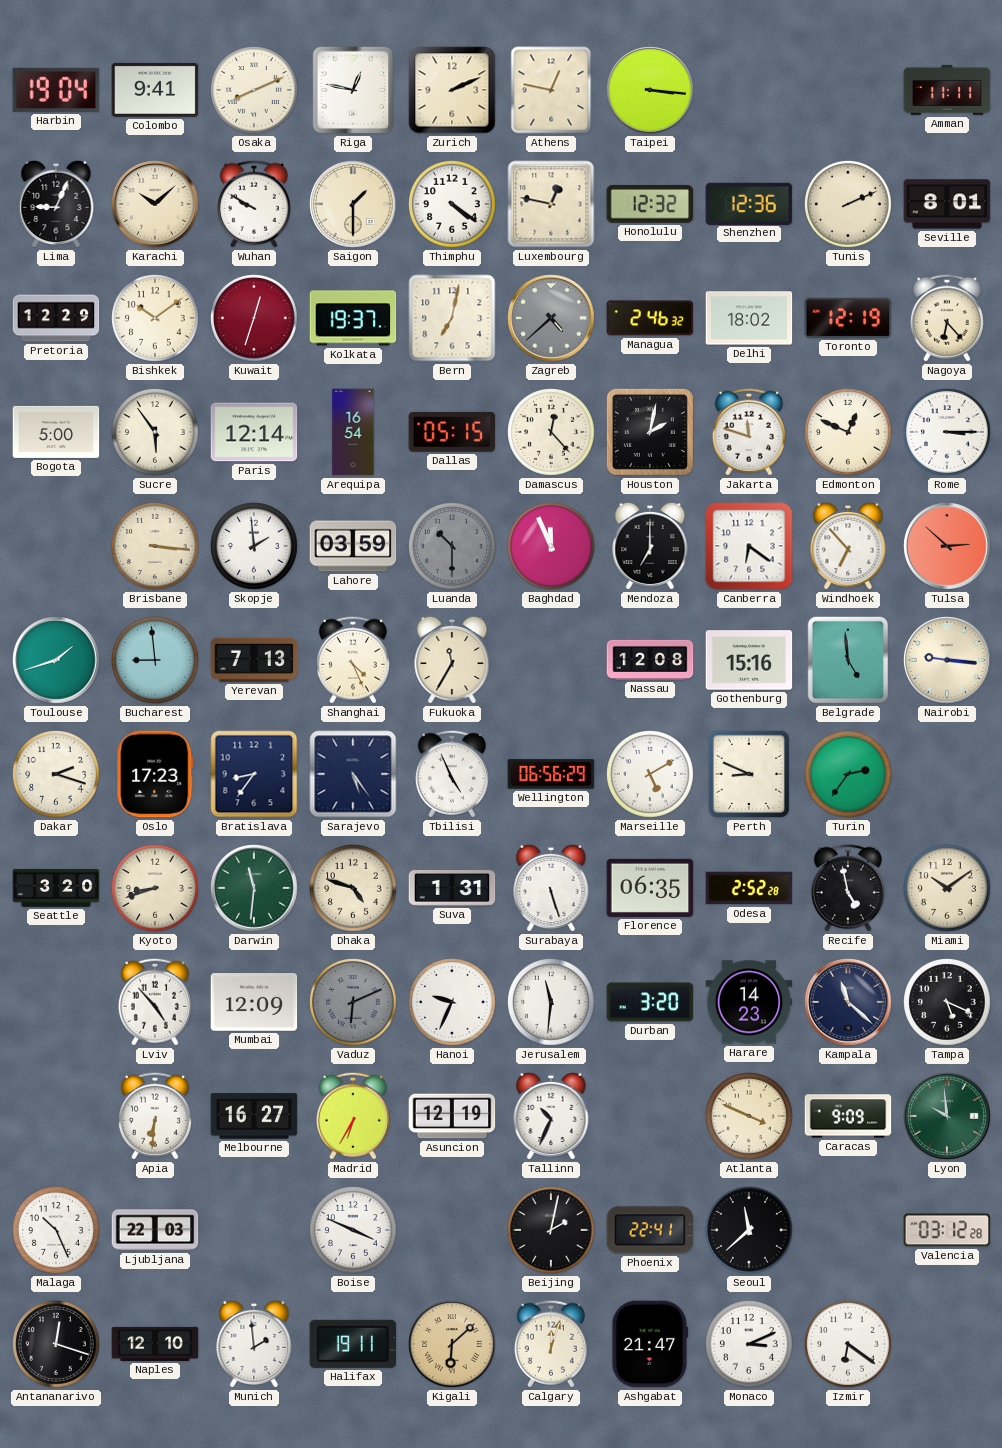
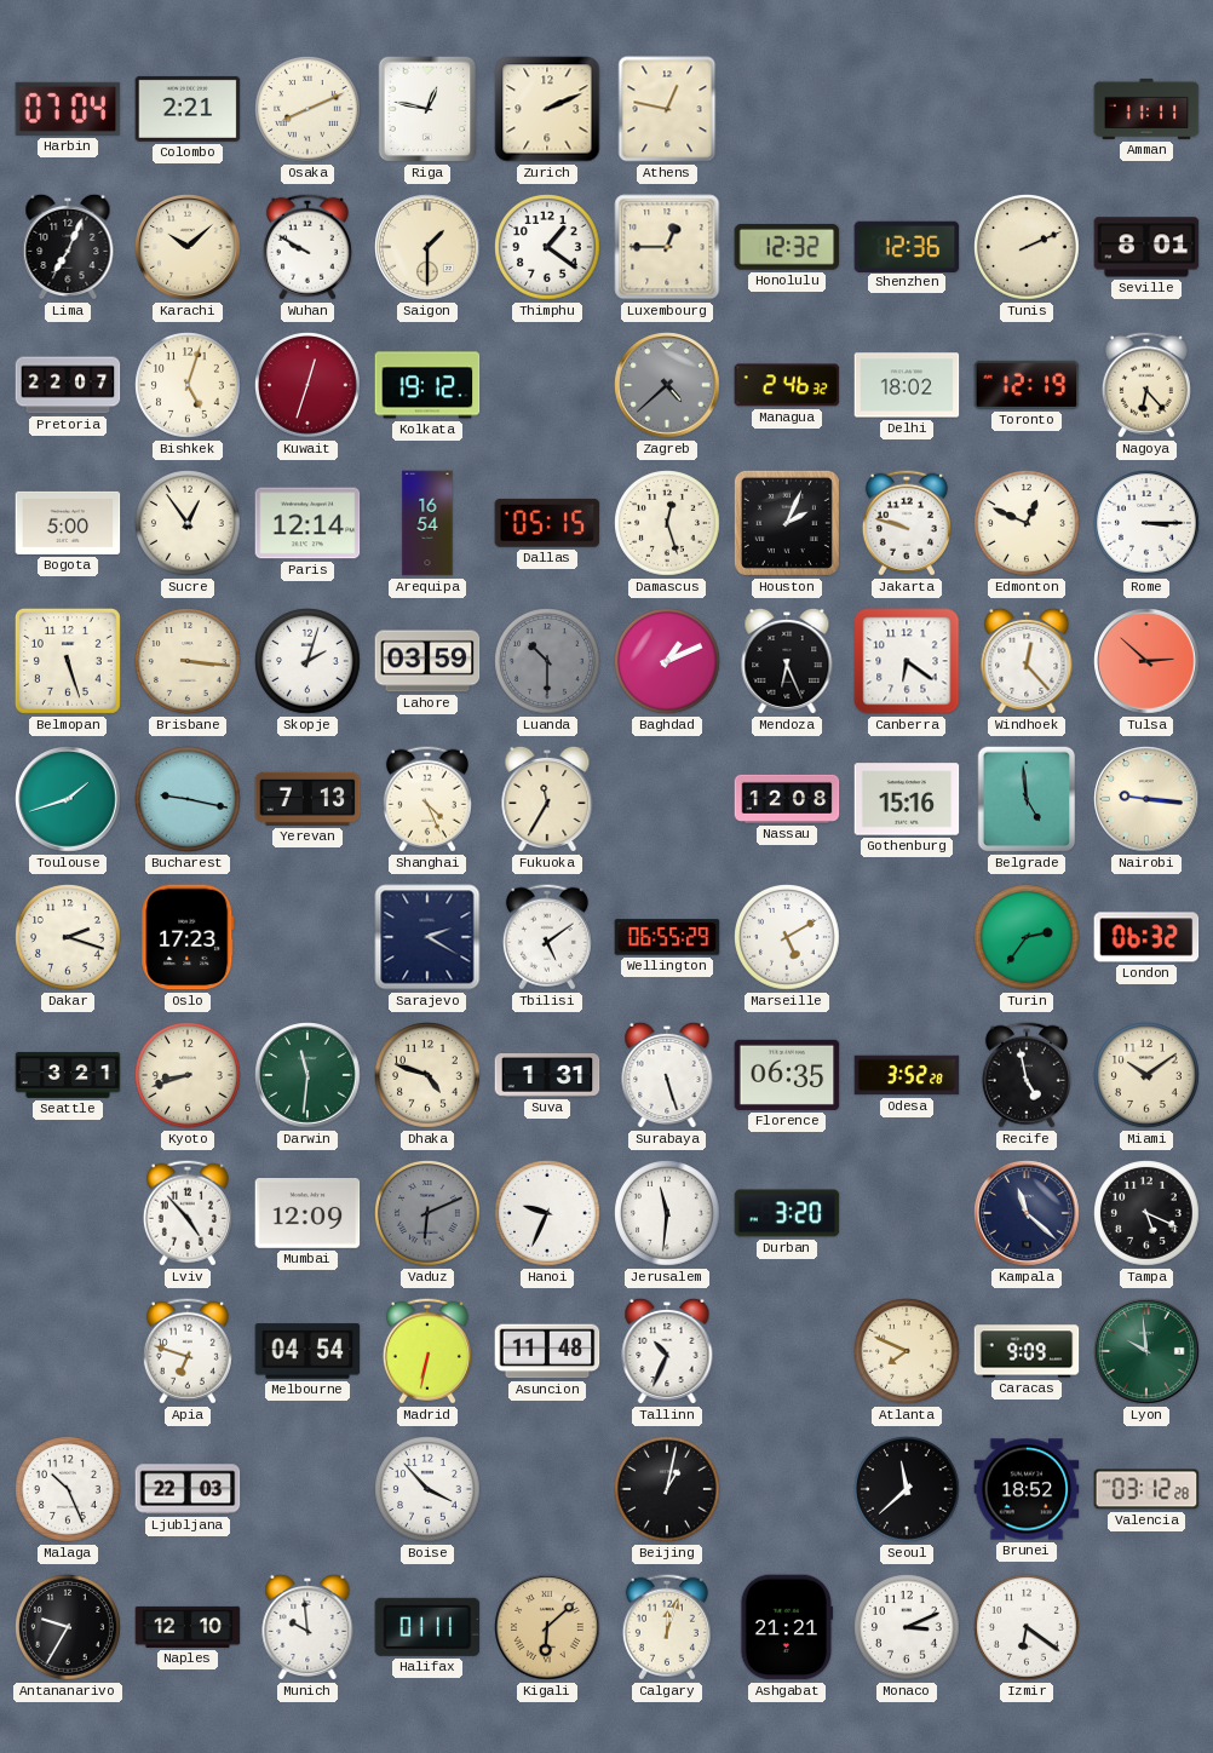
Harbin: 19:04 -> 07:04
Colombo: 9:41 -> 2:21
Taipei: 3:16 -> none
Lima: 9:04 -> 7:04
Thimphu: 4:21 -> 1:21
Luxembourg: 12:47 -> 12:45
Pretoria: 12:29 -> 22:07
Bishkek: 10:09 -> 5:03
Kolkata: 19:37 -> 19:12
Bern: 7:02 -> none
Sucre: 5:54 -> 12:54
Damascus: 12:23 -> 12:27
Houston: 2:02 -> 2:04
Jakarta: 11:48 -> 9:48
Belmopan: none -> 5:27
Skopje: 1:59 -> 2:03
Baghdad: 11:56 -> 1:11
Mendoza: 7:00 -> 6:26
Windhoek: 6:53 -> 12:23
Bucharest: 8:59 -> 9:17
Bratislava: 8:36 -> none
Sarajevo: 5:24 -> 2:20
Tbilisi: 4:56 -> 5:09
Wellington: 06:56 -> 06:55
Perth: 8:49 -> none
London: none -> 06:32
Seattle: 3:20 -> 3:21
Odesa: 2:52 -> 3:52
Harare: 14:23 -> none
Apia: 6:31 -> 6:48
Melbourne: 16:27 -> 04:54
Madrid: 6:35 -> 6:32
Asuncion: 12:19 -> 11:48
Atlanta: 3:49 -> 7:49
Boise: 3:49 -> 3:53
Beijing: 2:02 -> 1:02
Phoenix: 22:41 -> none
Brunei: none -> 18:52
Antananarivo: 12:18 -> 9:35
Munich: 1:59 -> 9:59
Halifax: 19:11 -> 01:11
Ashgabat: 21:47 -> 21:21
